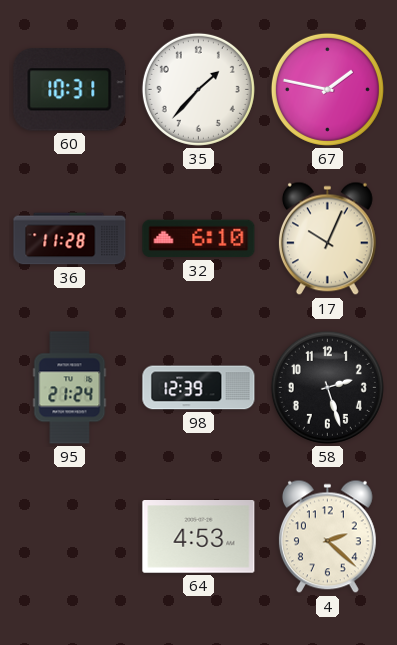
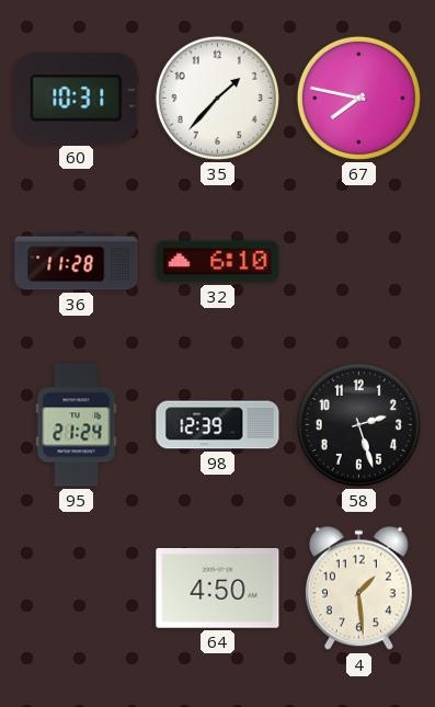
67: 1:47 -> 7:47
17: 10:04 -> none
64: 4:53 -> 4:50
4: 2:22 -> 1:29
